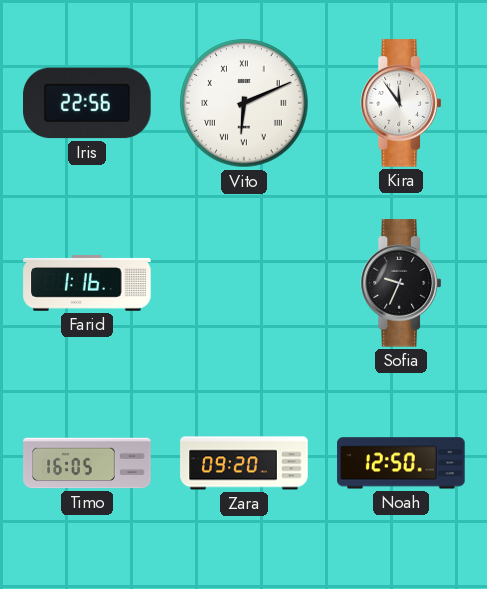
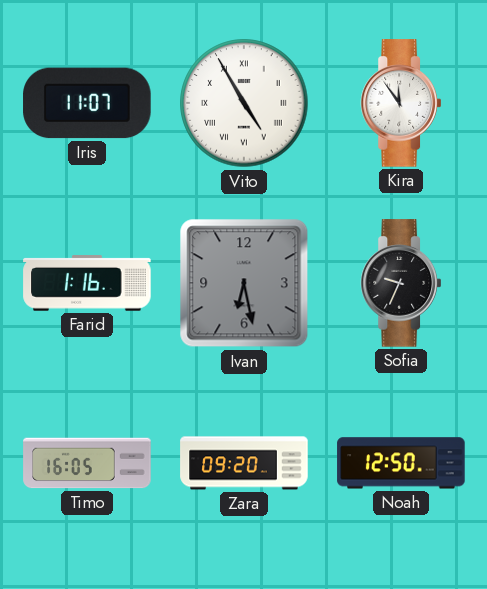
Iris: 22:56 -> 11:07
Vito: 6:11 -> 4:55
Ivan: none -> 6:28
